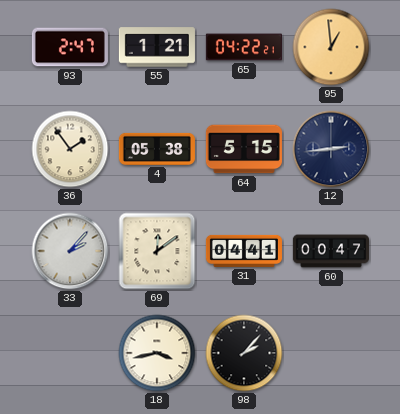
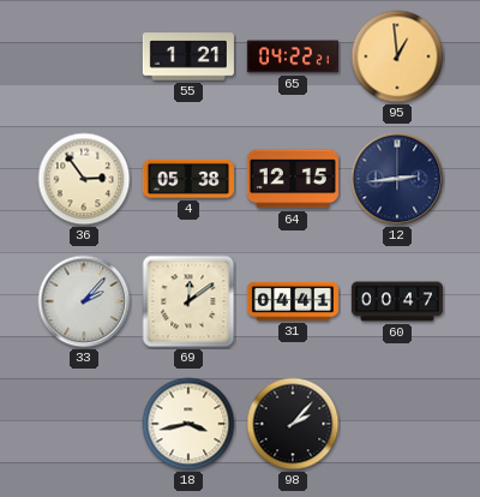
93: 2:47 -> none
36: 1:54 -> 2:54
64: 5:15 -> 12:15
